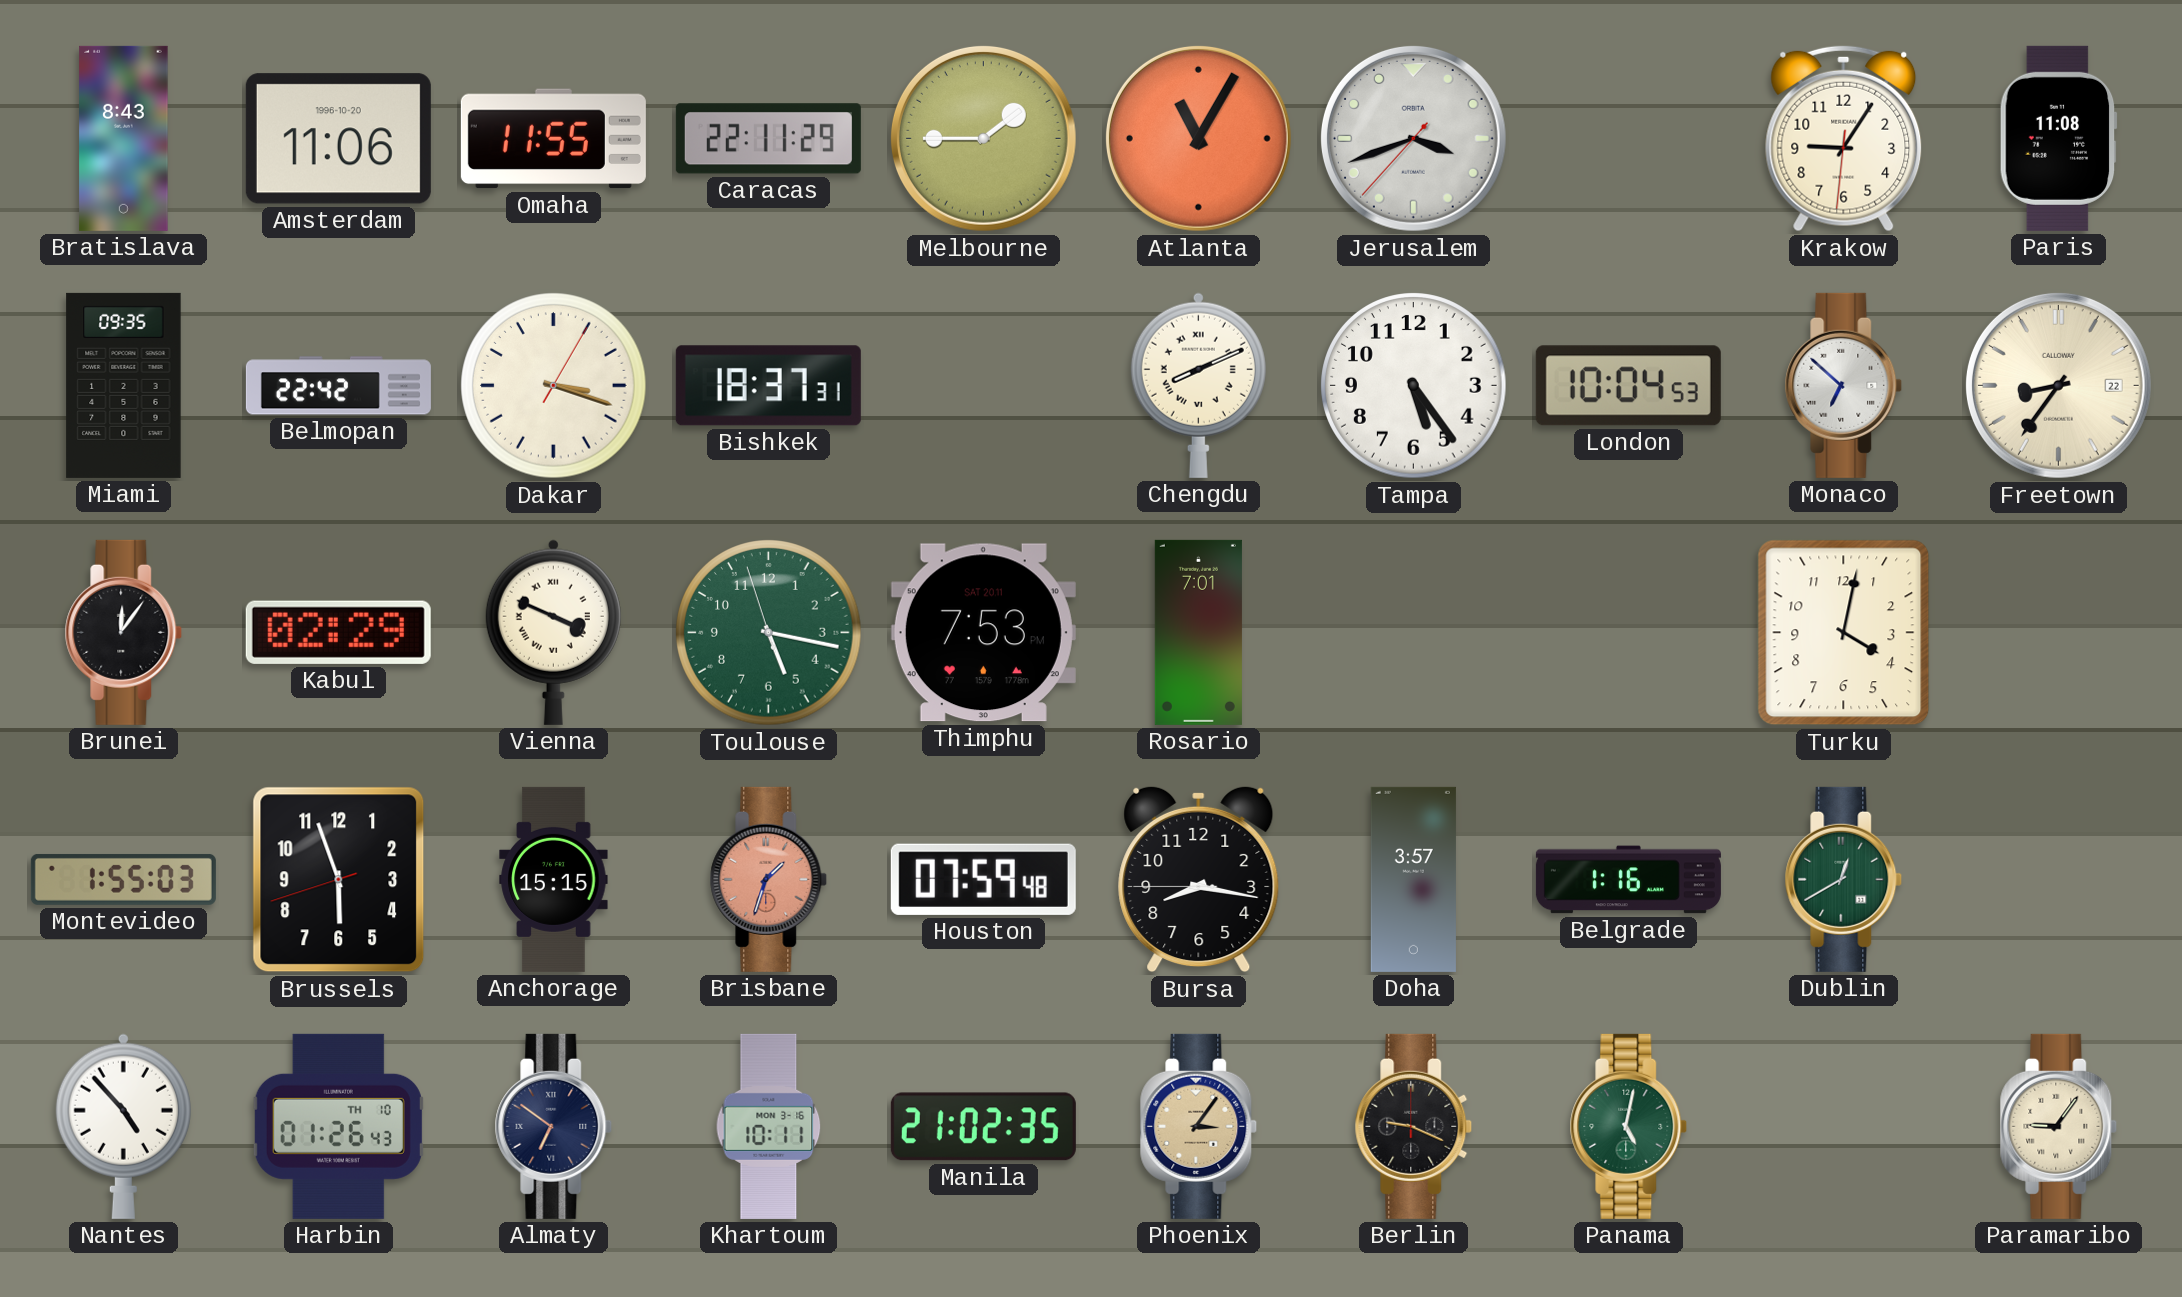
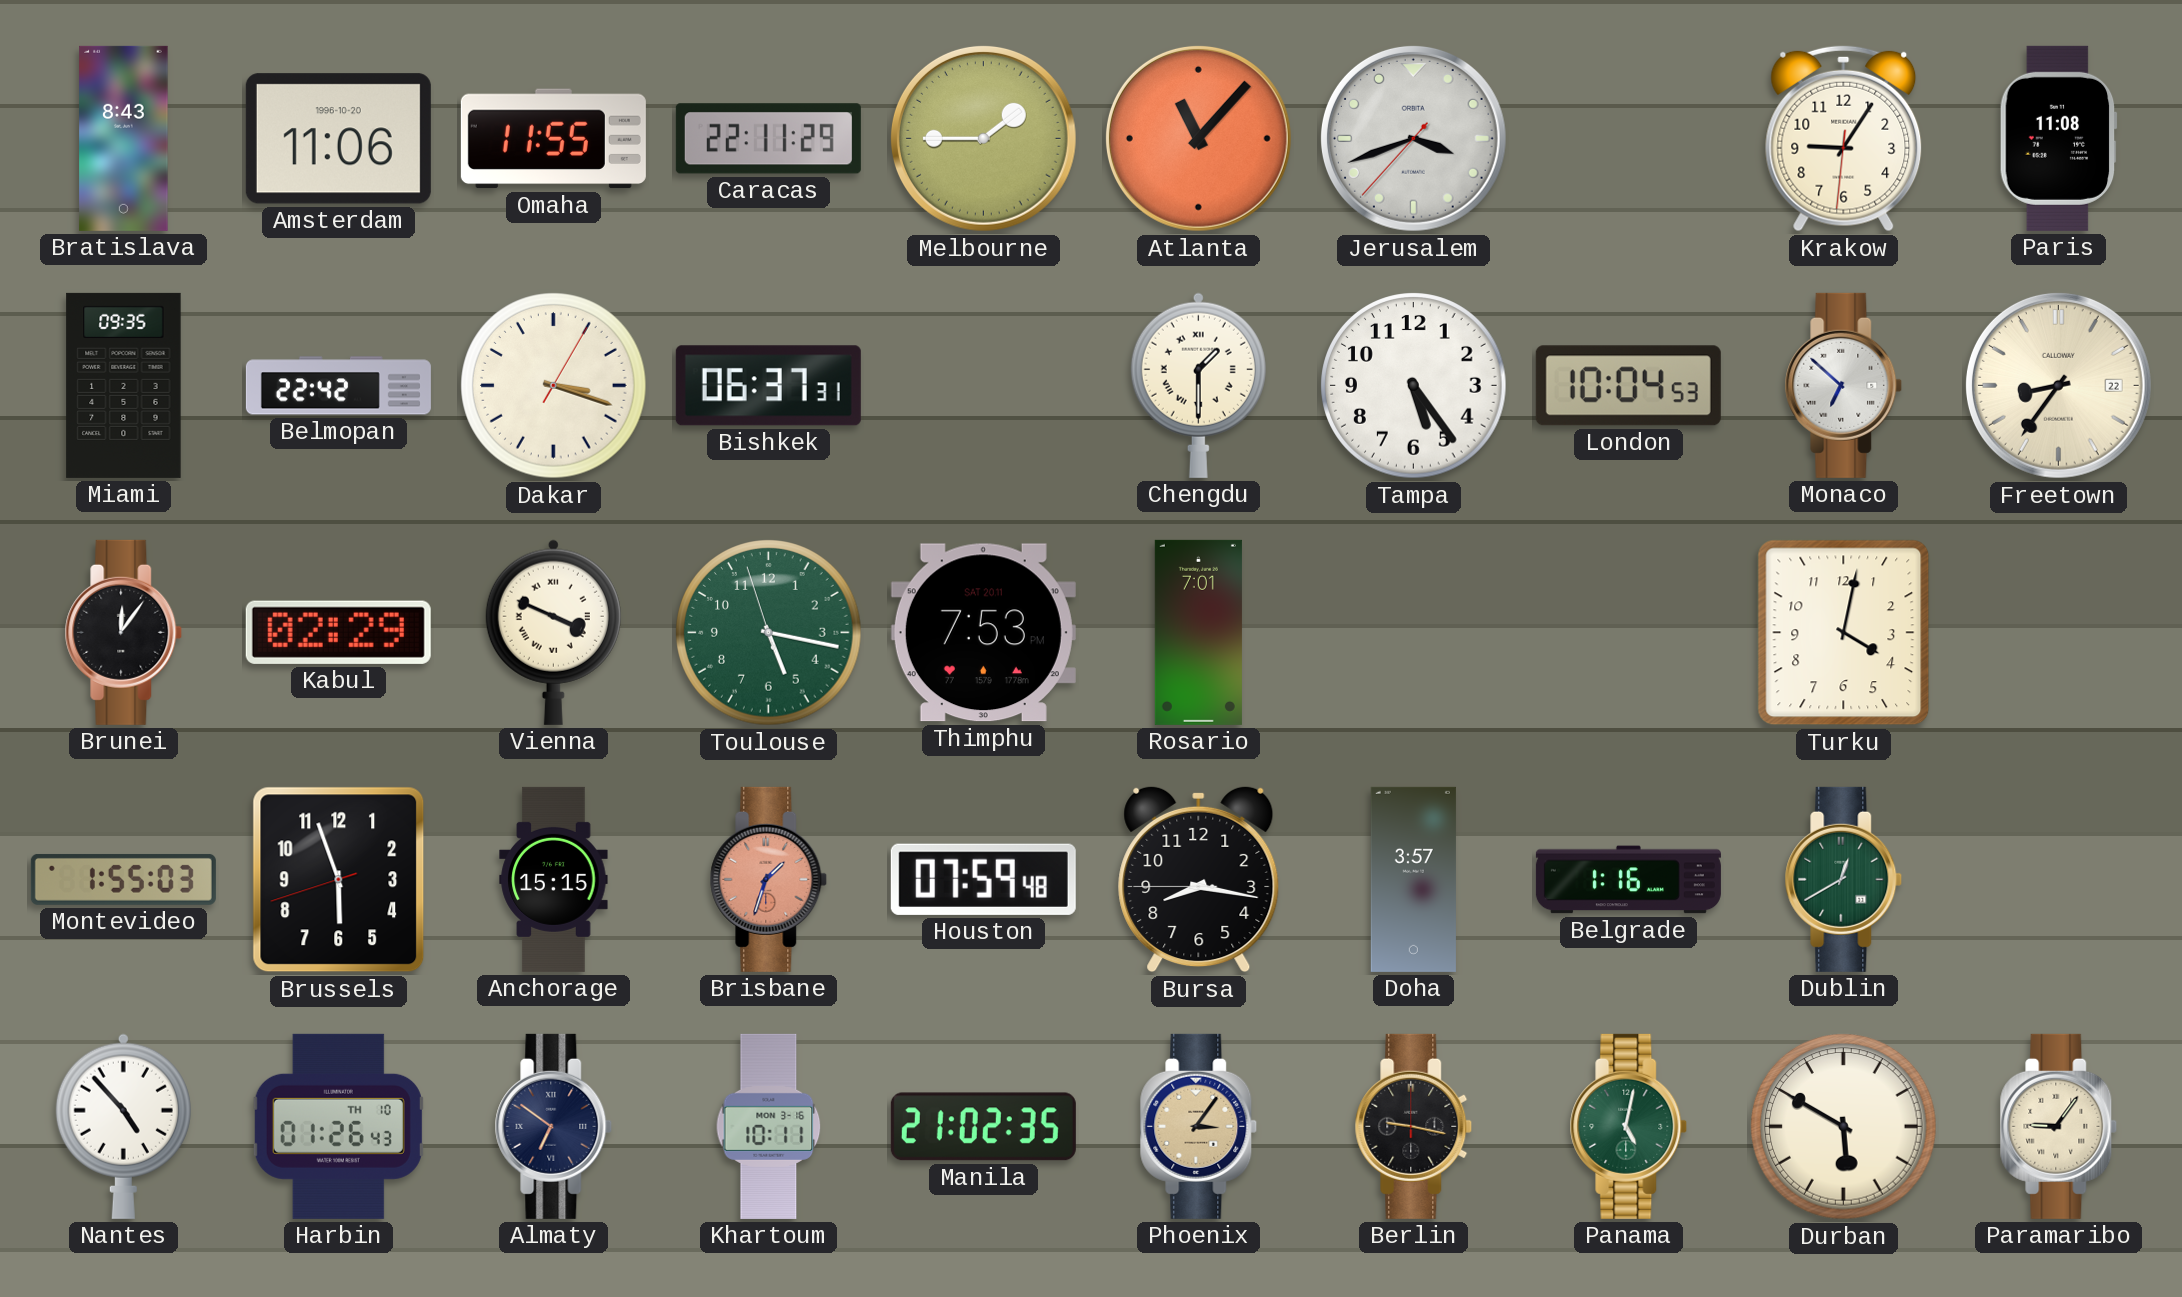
Atlanta: 11:05 -> 11:07
Bishkek: 18:37 -> 06:37
Chengdu: 8:11 -> 1:30
Berlin: 9:19 -> 9:17
Durban: none -> 5:50
